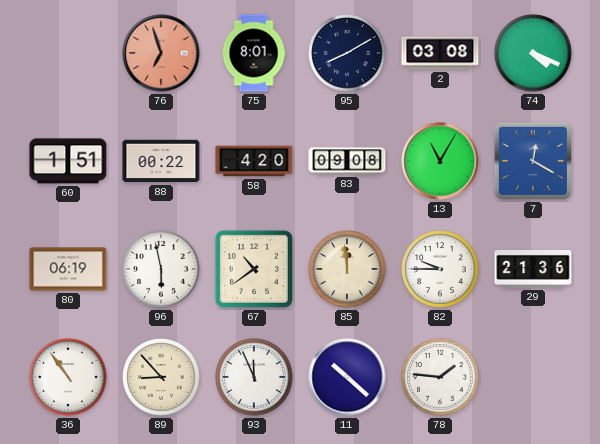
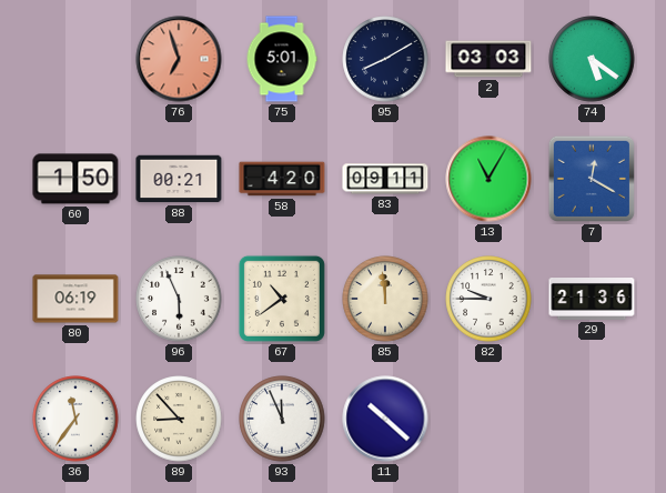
75: 8:01 -> 5:01
2: 03:08 -> 03:03
74: 4:19 -> 5:21
60: 1:51 -> 1:50
88: 00:22 -> 00:21
83: 09:08 -> 09:11
96: 5:58 -> 5:56
36: 10:54 -> 11:36
78: 1:46 -> none
